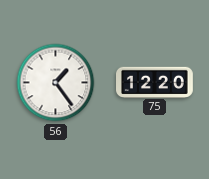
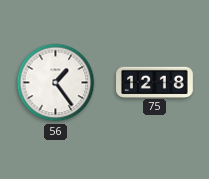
75: 12:20 -> 12:18
